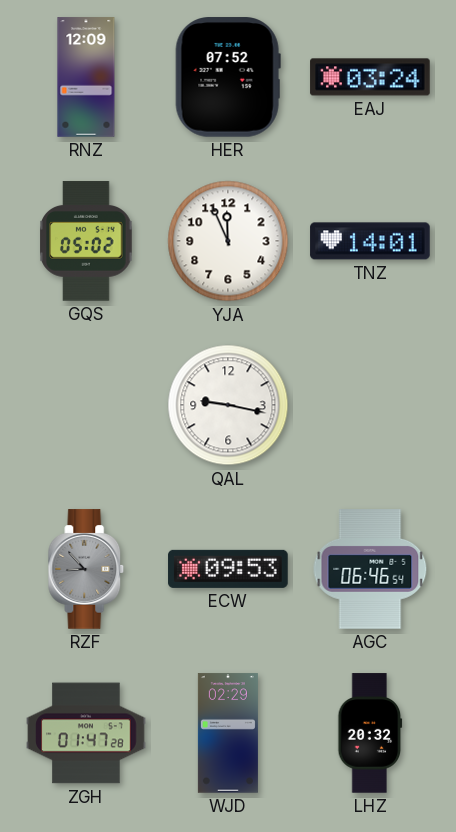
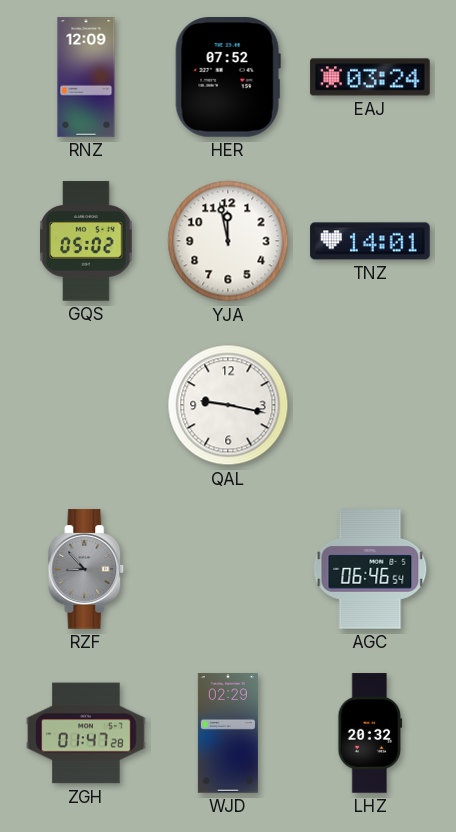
YJA: 11:56 -> 11:58
ECW: 09:53 -> none
